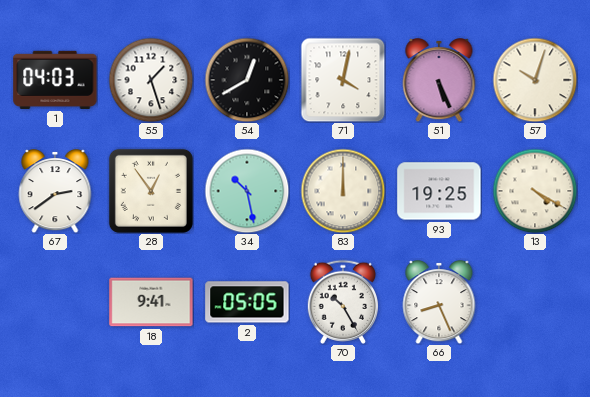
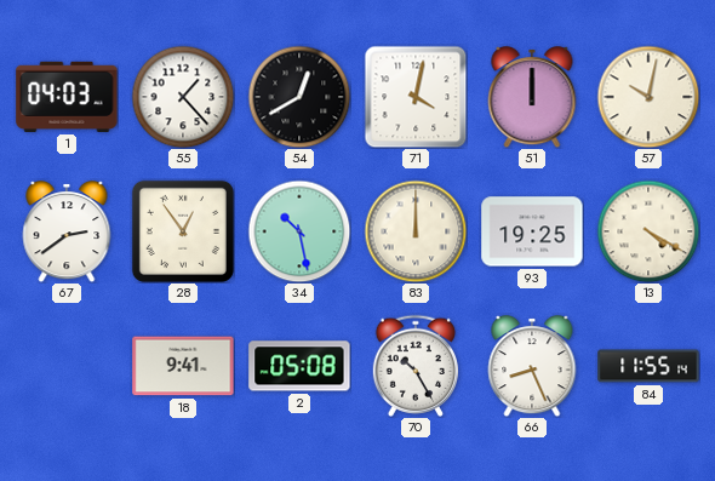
55: 1:27 -> 1:23
51: 5:26 -> 12:00
57: 10:03 -> 10:02
2: 05:05 -> 05:08
84: none -> 11:55
